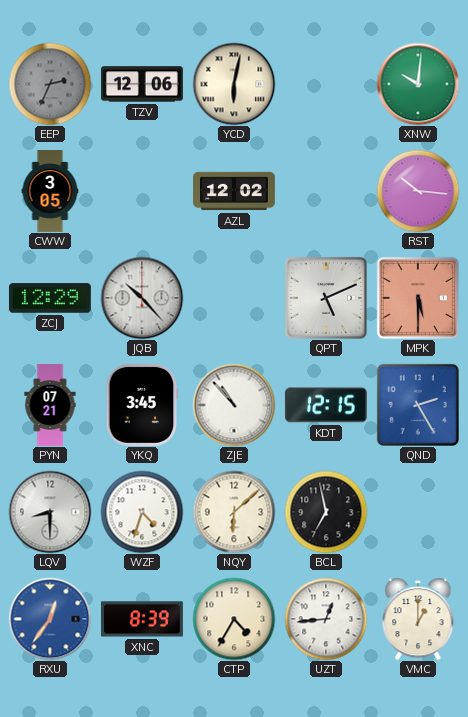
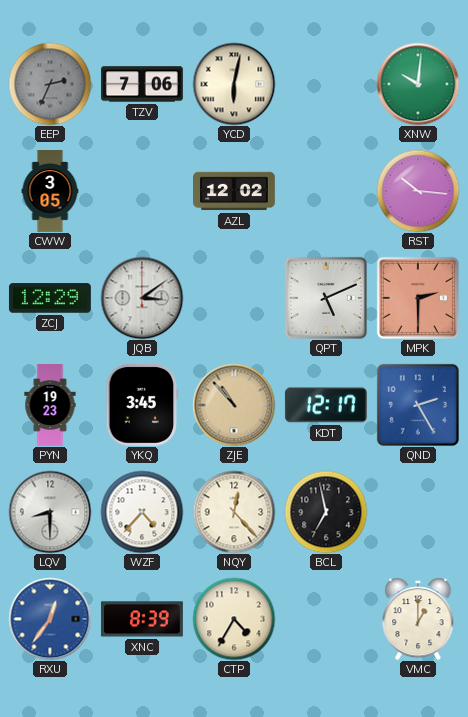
TZV: 12:06 -> 7:06
JQB: 10:23 -> 3:09
MPK: 5:30 -> 2:30
PYN: 07:21 -> 19:23
ZJE dial: white -> champagne
KDT: 12:15 -> 12:17
WZF: 4:33 -> 4:37
NQY: 6:08 -> 12:23
UZT: 12:44 -> none
